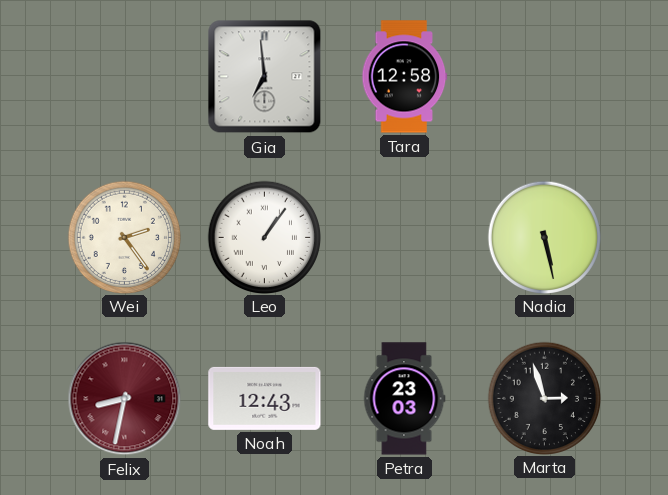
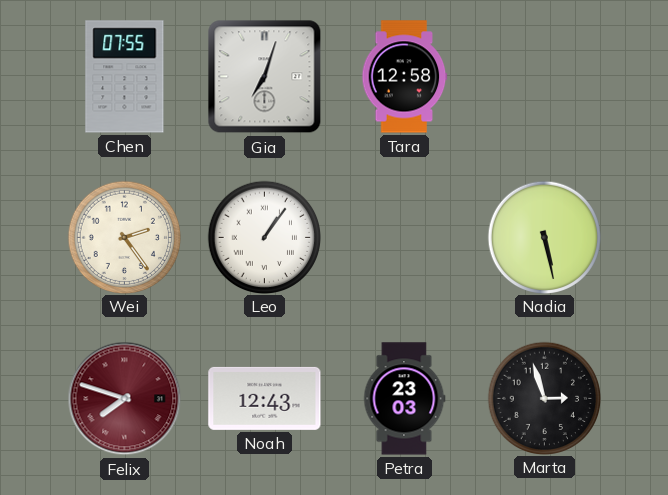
Chen: none -> 07:55
Gia: 6:59 -> 7:03
Felix: 8:32 -> 7:48
